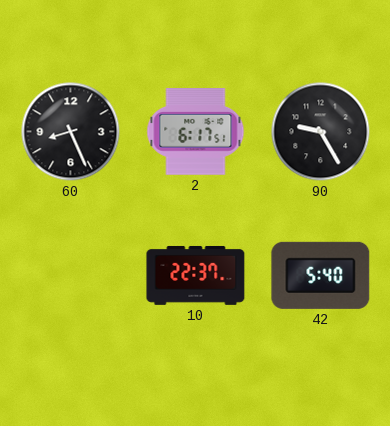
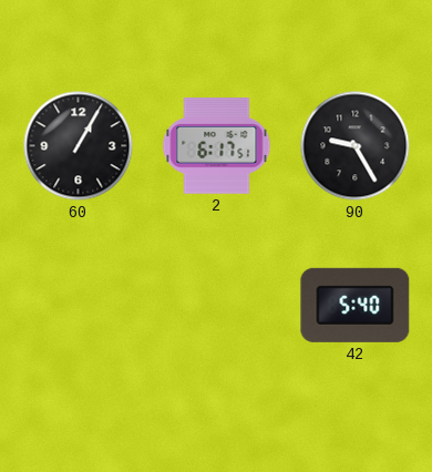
60: 8:26 -> 1:05
10: 22:37 -> none
